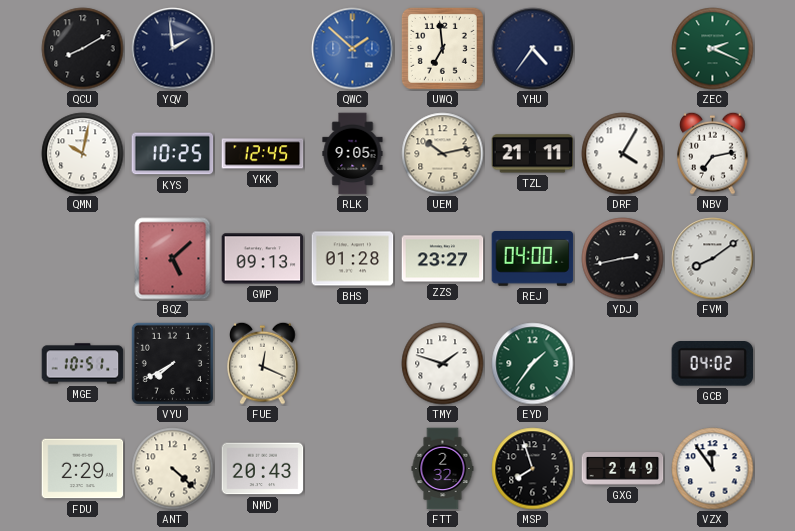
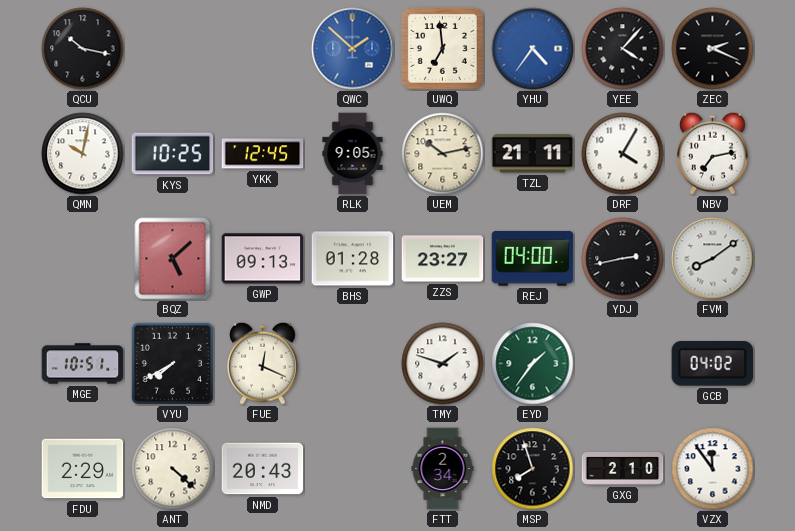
QCU: 8:10 -> 10:17
YQV: 1:59 -> none
YHU dial: navy -> blue
YEE: none -> 4:07
ZEC dial: green -> black
FTT: 2:32 -> 2:34
GXG: 2:49 -> 2:10
